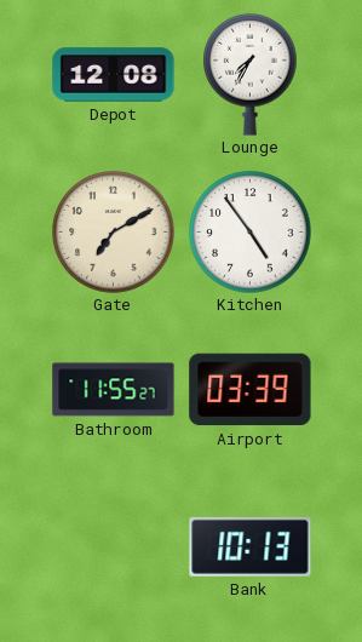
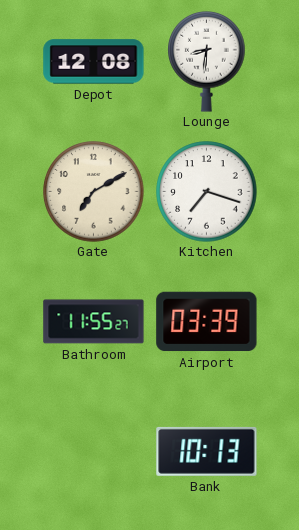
Lounge: 7:35 -> 8:31
Kitchen: 4:54 -> 7:18
